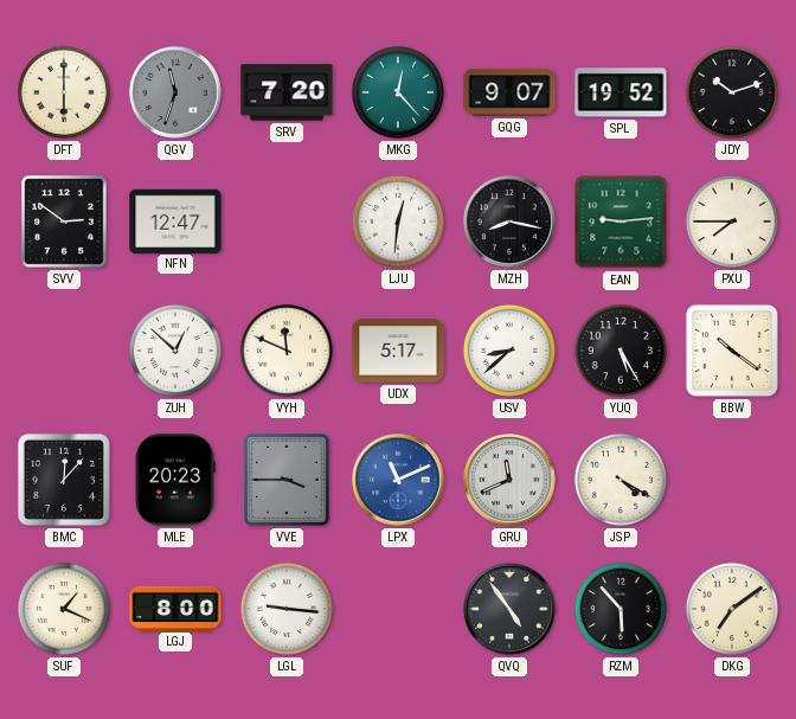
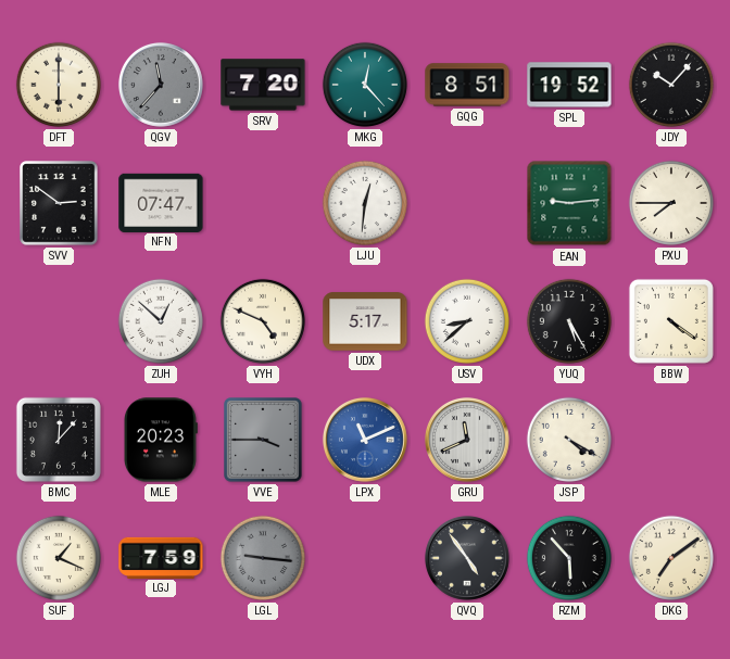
QGV: 11:33 -> 11:37
GQG: 9:07 -> 8:51
JDY: 10:12 -> 10:07
NFN: 12:47 -> 07:47
MZH: 8:17 -> none
VYH: 11:49 -> 4:49
BBW: 10:21 -> 4:21
LGJ: 8:00 -> 7:59
LGL dial: white -> grey
